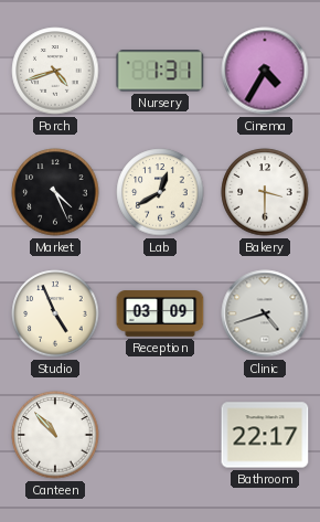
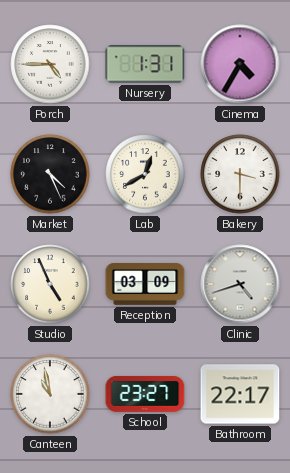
Porch: 4:42 -> 4:45
Canteen: 10:53 -> 10:58
School: none -> 23:27
